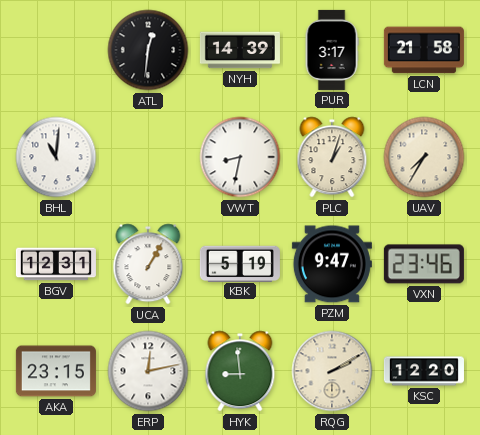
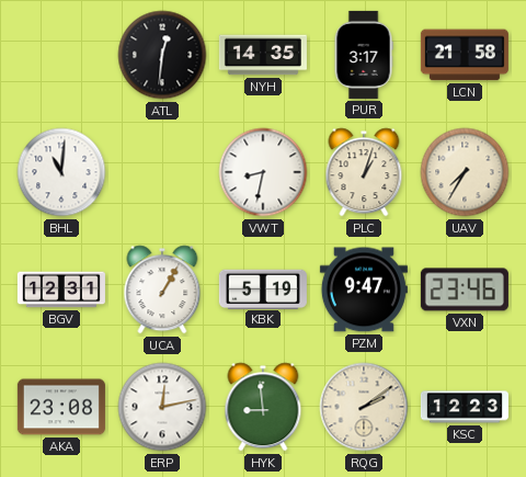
NYH: 14:39 -> 14:35
AKA: 23:15 -> 23:08
RQG: 2:10 -> 2:09
KSC: 12:20 -> 12:23
